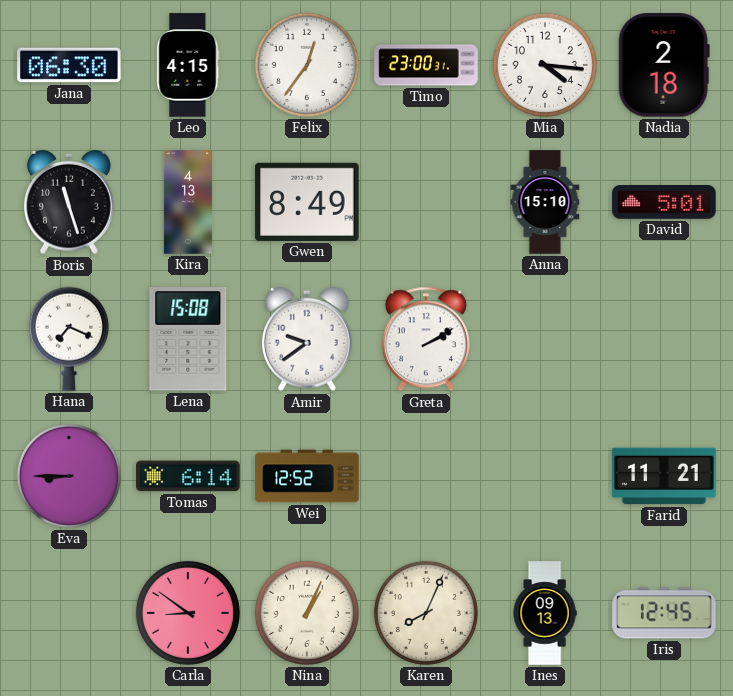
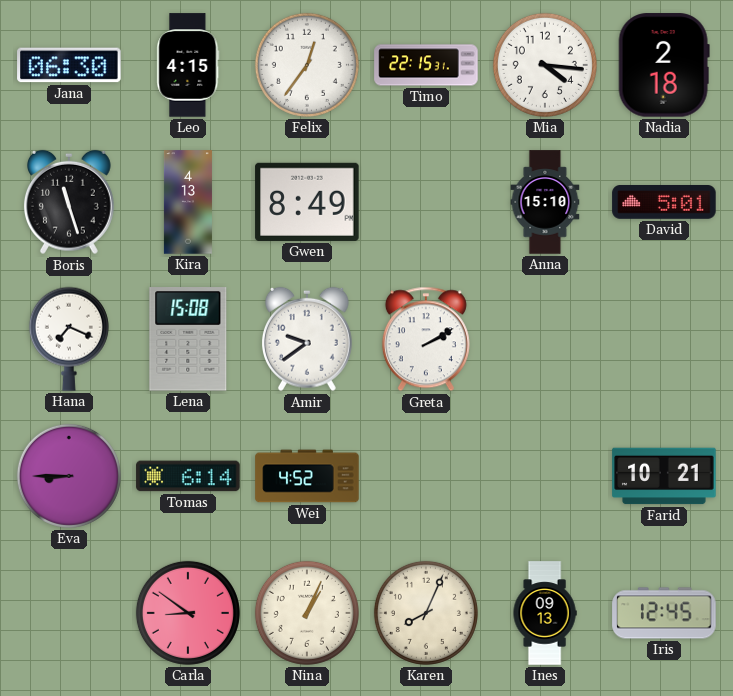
Timo: 23:00 -> 22:15
Wei: 12:52 -> 4:52
Farid: 11:21 -> 10:21
